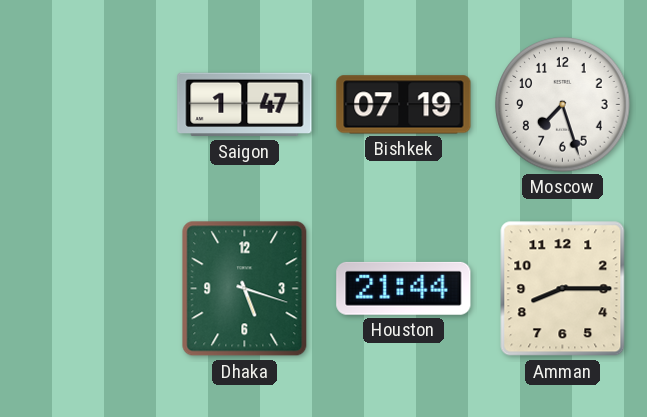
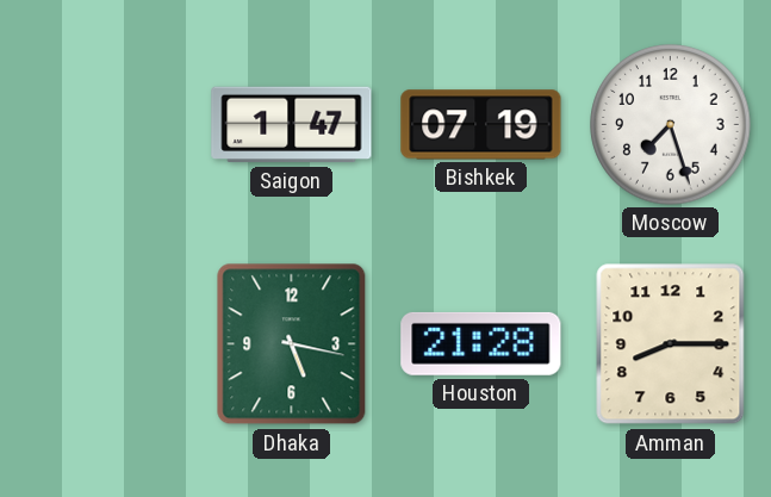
Dhaka: 5:18 -> 5:17
Houston: 21:44 -> 21:28
